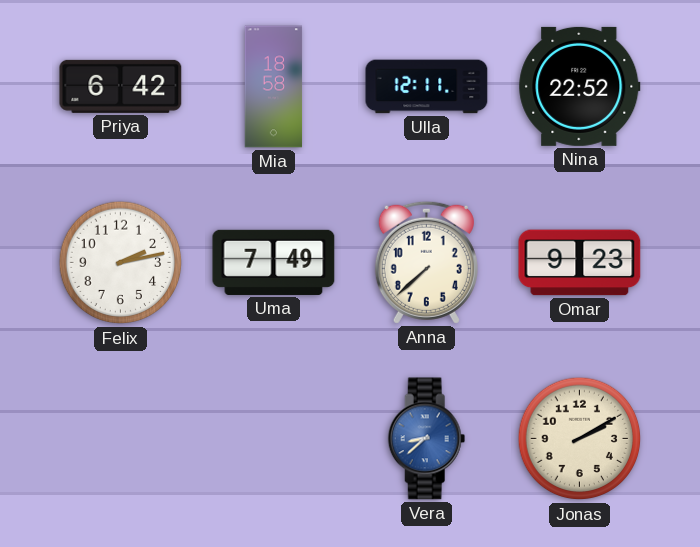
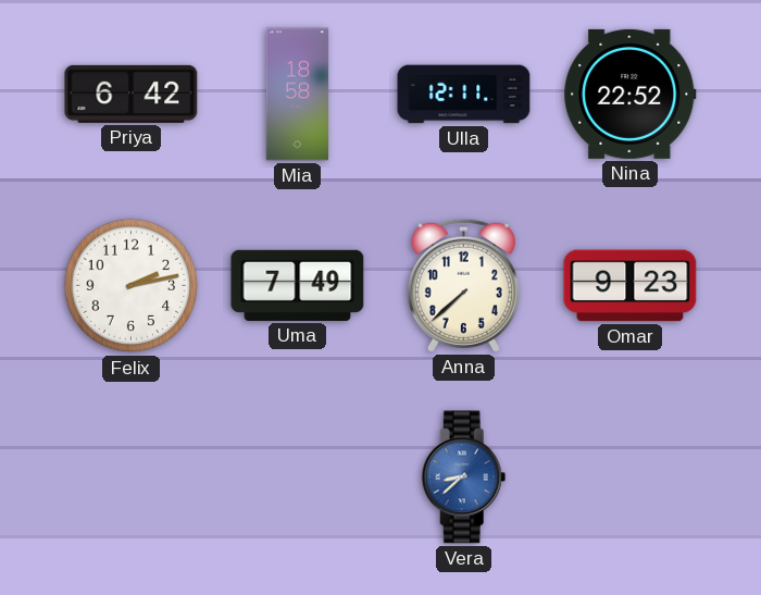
Jonas: 2:10 -> none
